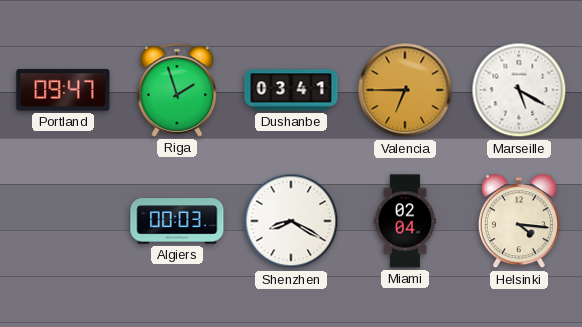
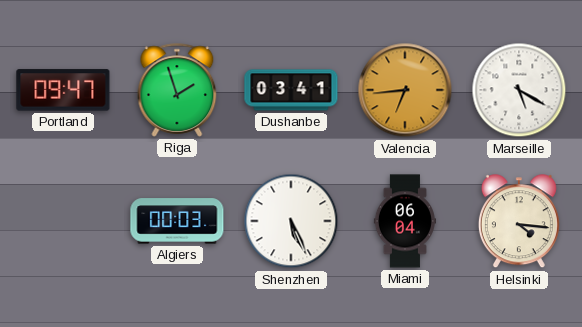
Valencia: 6:45 -> 6:44
Shenzhen: 8:20 -> 5:26
Miami: 02:04 -> 06:04
